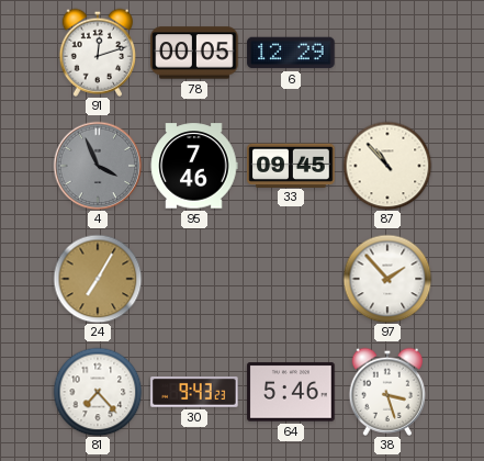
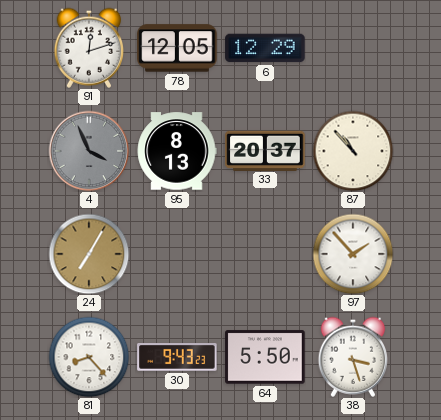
78: 00:05 -> 12:05
95: 7:46 -> 8:13
33: 09:45 -> 20:37
81: 7:23 -> 8:23
64: 5:46 -> 5:50
